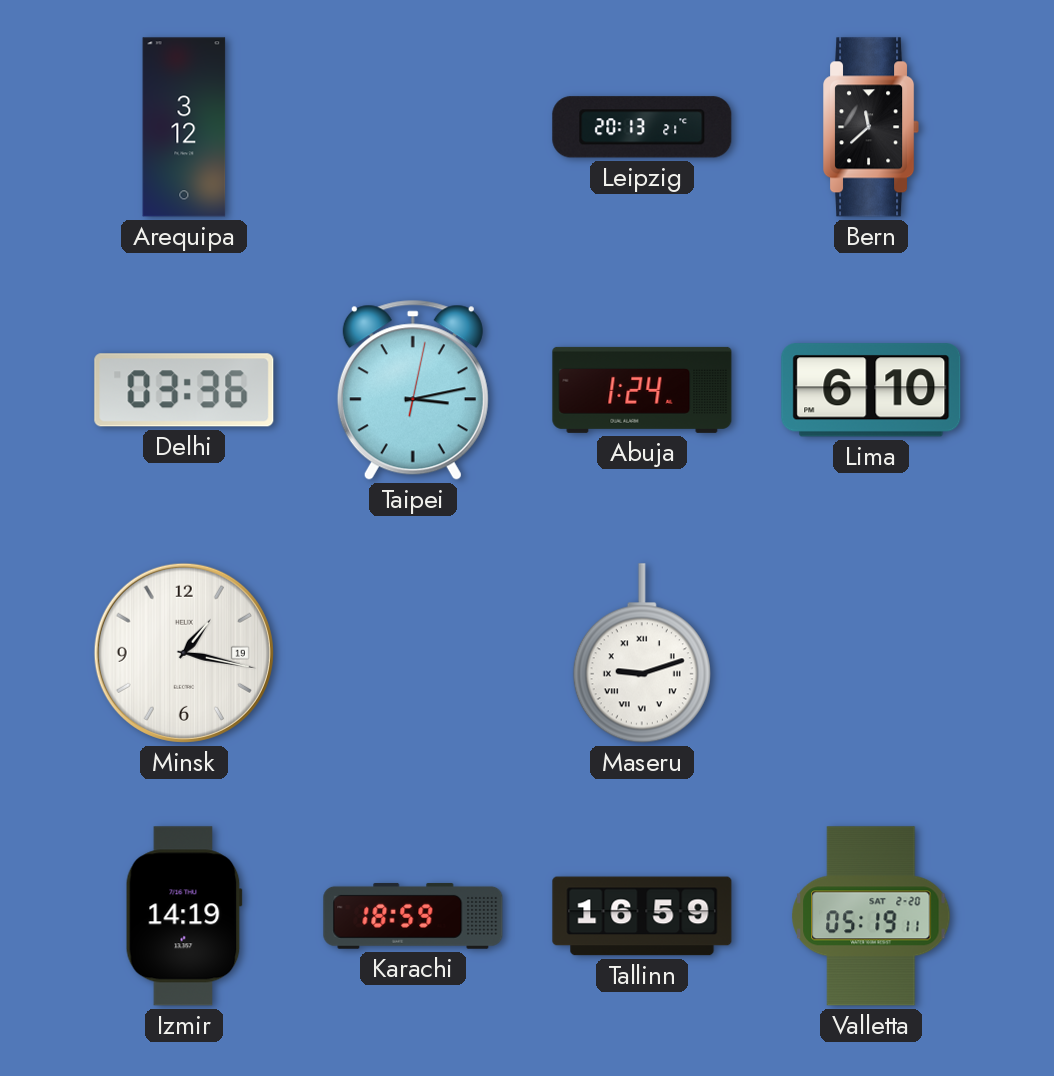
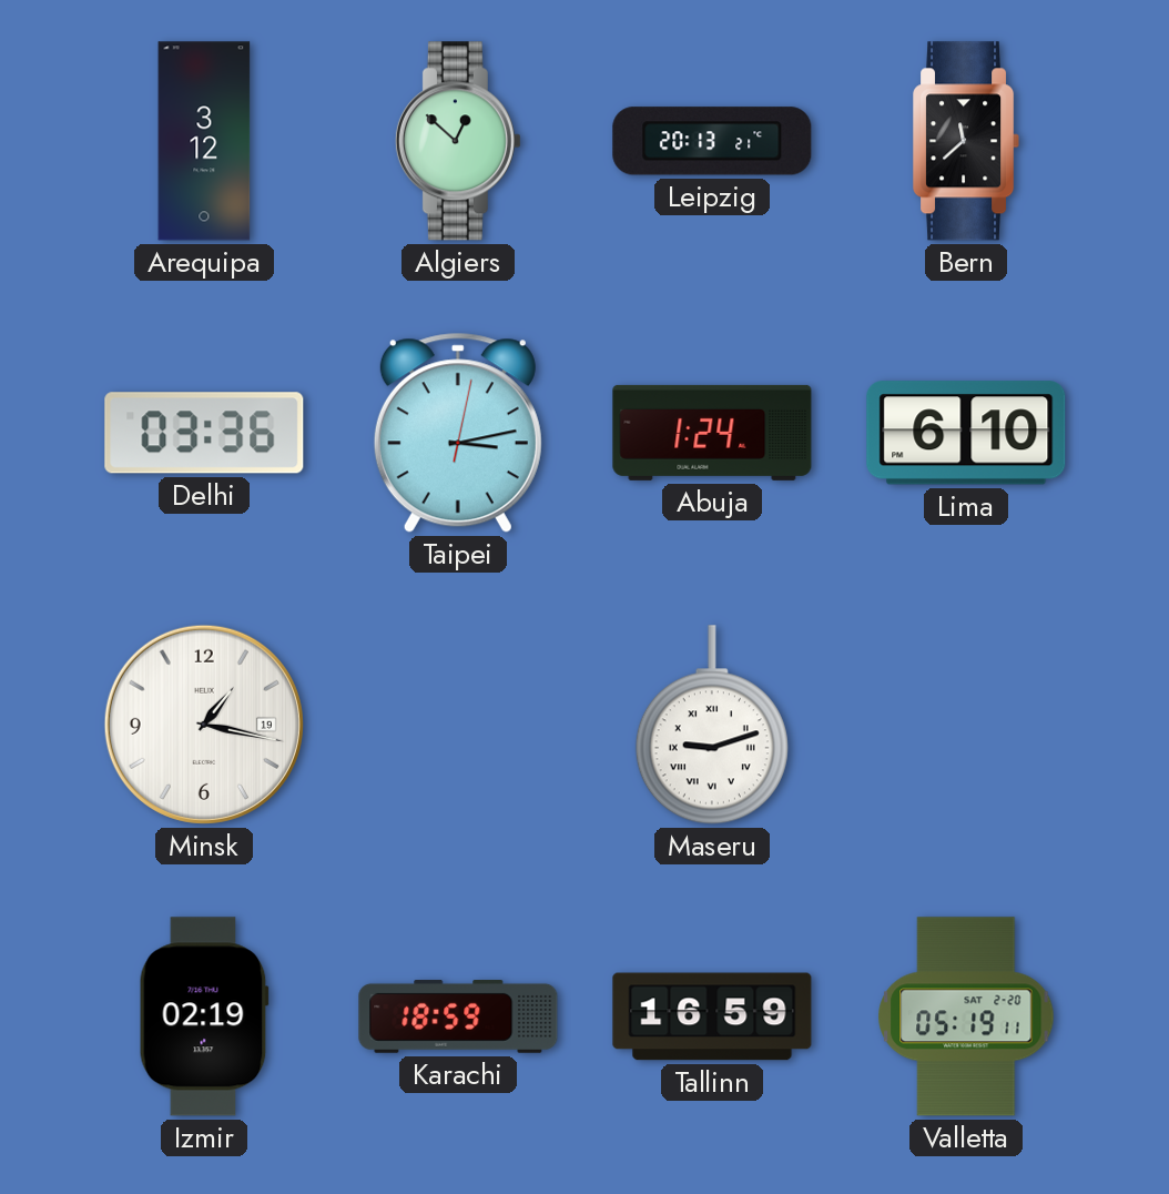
Algiers: none -> 12:52
Izmir: 14:19 -> 02:19
